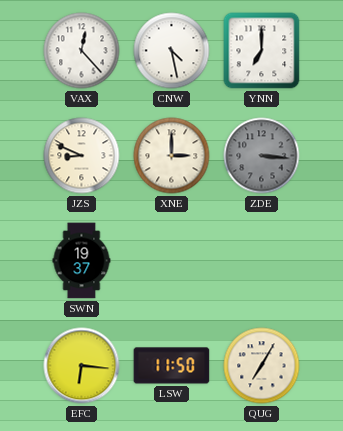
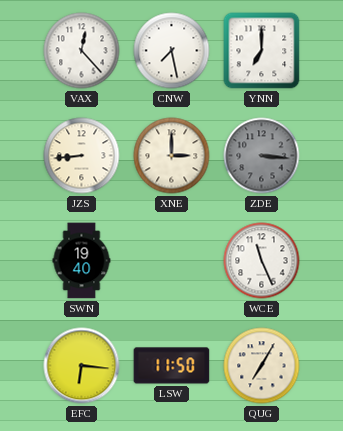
CNW: 4:28 -> 7:28
JZS: 8:49 -> 8:44
SWN: 19:37 -> 19:40
WCE: none -> 11:26
